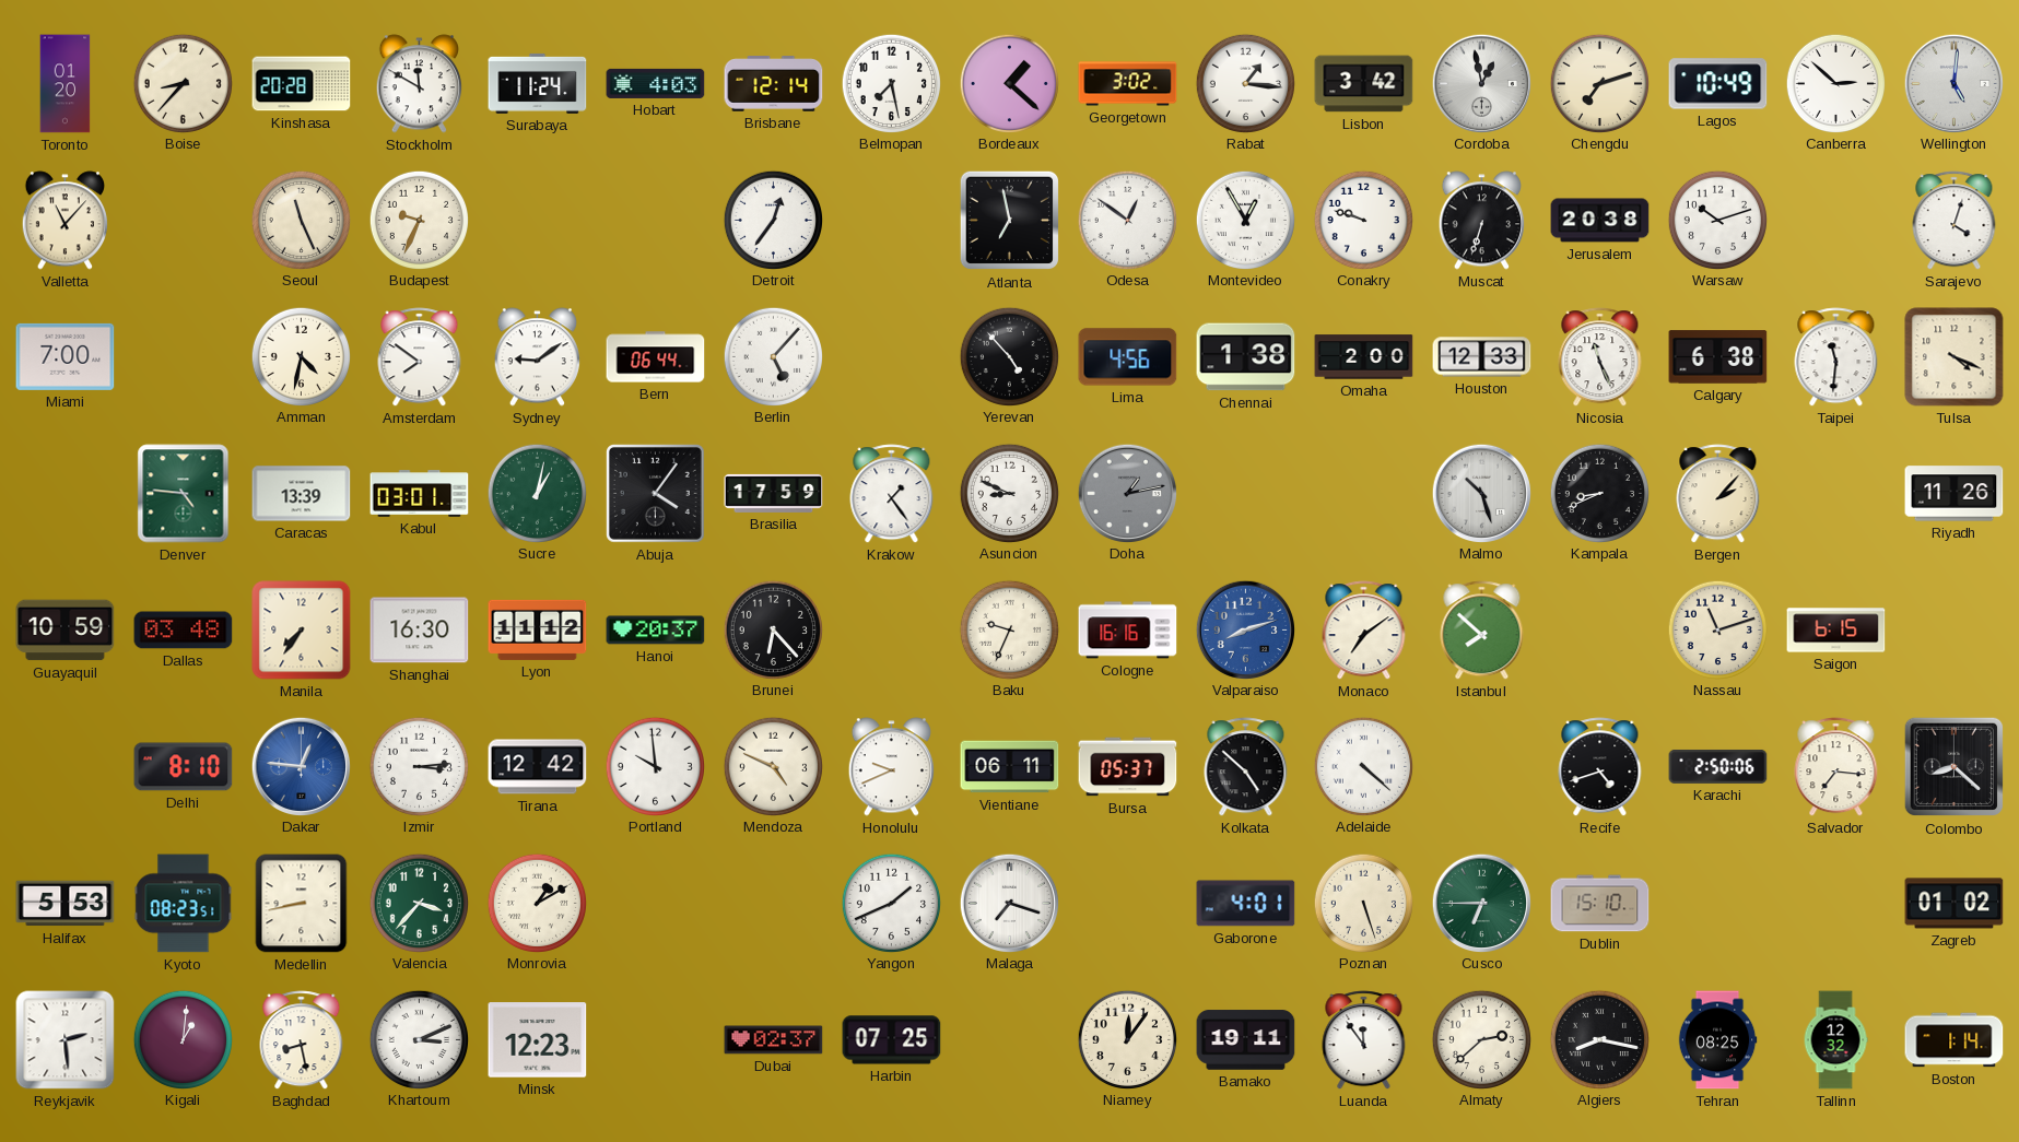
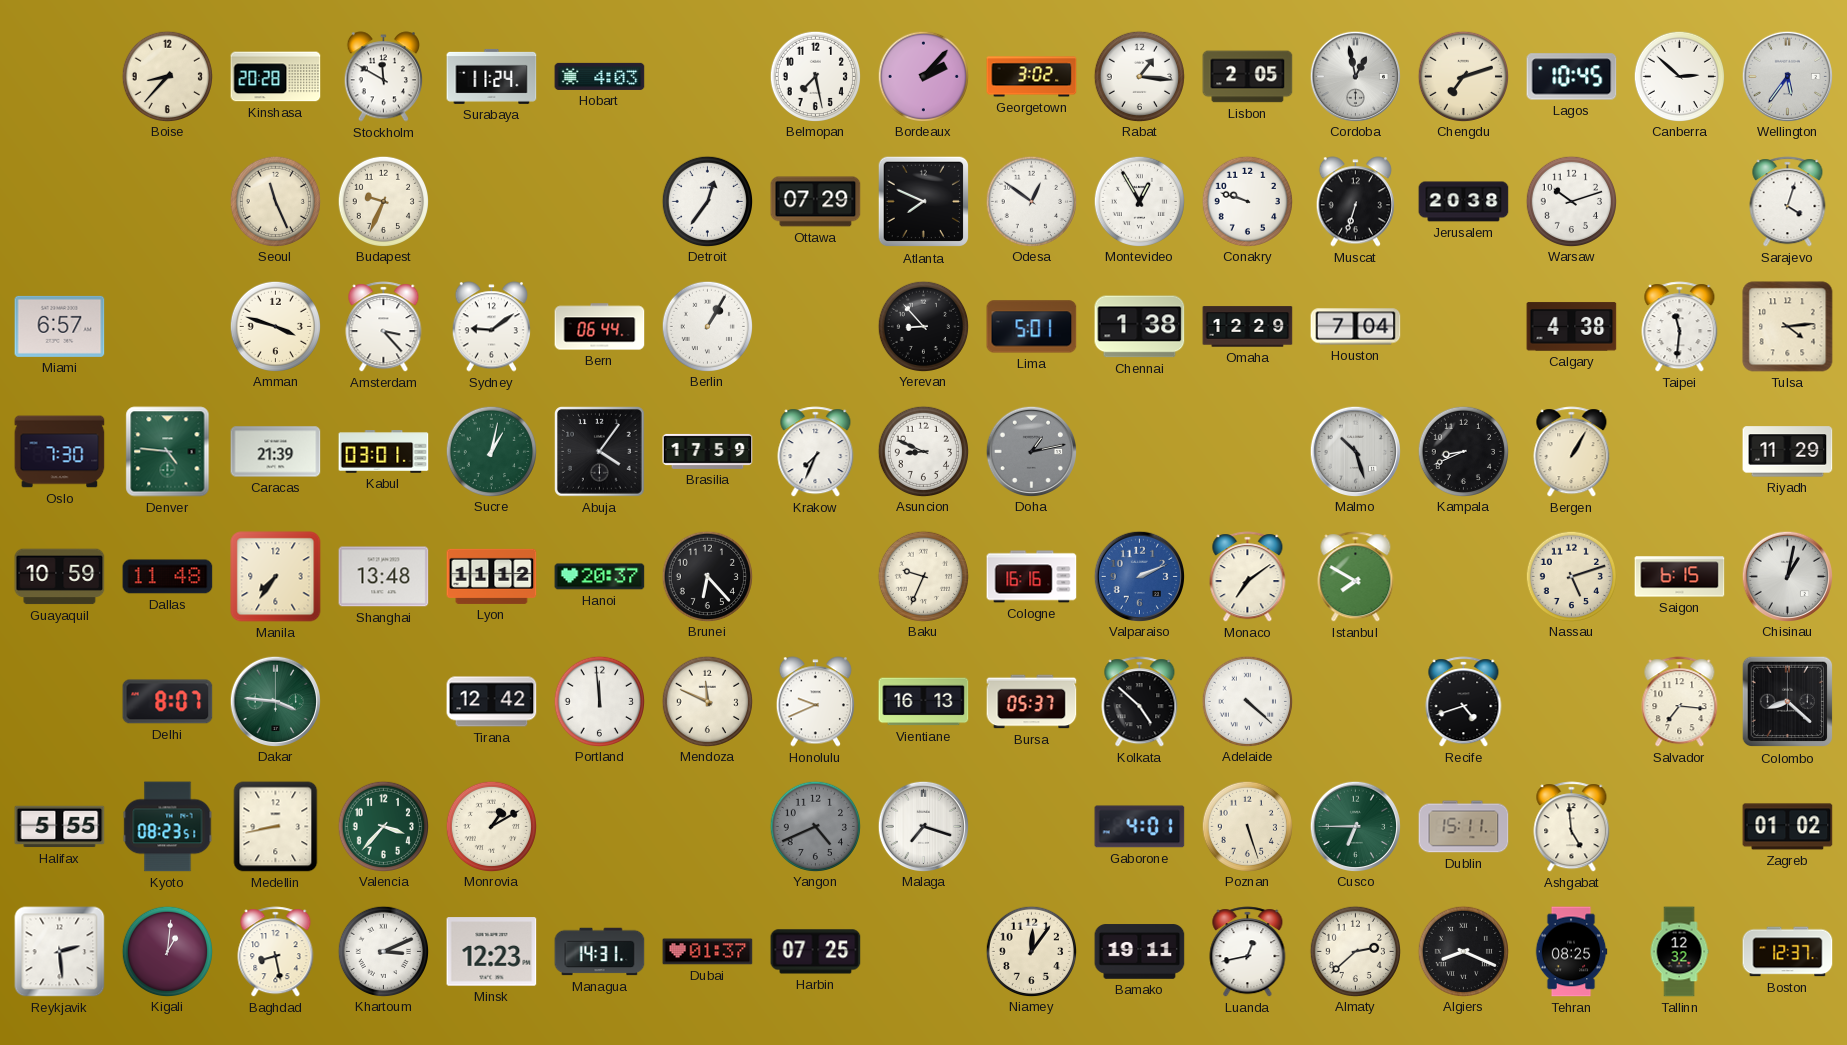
Toronto: 01:20 -> none
Brisbane: 12:14 -> none
Bordeaux: 1:22 -> 2:07
Lisbon: 3:42 -> 2:05
Lagos: 10:49 -> 10:45
Wellington: 5:01 -> 5:36
Valletta: 11:07 -> none
Ottawa: none -> 07:29
Atlanta: 6:58 -> 7:49
Miami: 7:00 -> 6:57
Amman: 4:32 -> 3:48
Amsterdam: 7:51 -> 3:23
Berlin: 5:07 -> 1:05
Yerevan: 4:53 -> 8:53
Lima: 4:56 -> 5:01
Omaha: 2:00 -> 12:29
Houston: 12:33 -> 7:04
Nicosia: 11:26 -> none
Calgary: 6:38 -> 4:38
Tulsa: 4:19 -> 4:14
Oslo: none -> 7:30
Caracas: 13:39 -> 21:39
Krakow: 1:24 -> 7:34
Bergen: 2:07 -> 1:05
Riyadh: 11:26 -> 11:29
Dallas: 03:48 -> 11:48
Shanghai: 16:30 -> 13:48
Valparaiso: 8:12 -> 2:11
Istanbul: 7:52 -> 7:50
Nassau: 11:12 -> 5:12
Chisinau: none -> 1:02
Delhi: 8:10 -> 8:07
Dakar: 12:46 -> 3:46
Dakar dial: blue -> green
Izmir: 3:14 -> none
Portland: 9:59 -> 11:59
Mendoza: 4:49 -> 11:49
Vientiane: 06:11 -> 16:13
Karachi: 2:50 -> none
Halifax: 5:53 -> 5:55
Yangon: 1:41 -> 4:41
Yangon dial: white -> grey
Dublin: 15:10 -> 15:11
Ashgabat: none -> 4:59
Managua: none -> 14:31
Dubai: 02:37 -> 01:37
Luanda: 11:54 -> 12:43
Algiers: 8:17 -> 8:19
Boston: 1:14 -> 12:37
